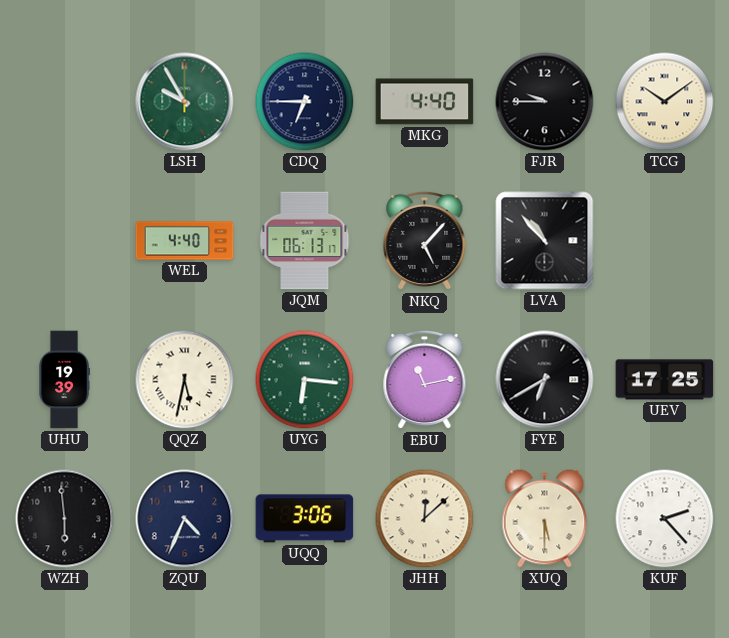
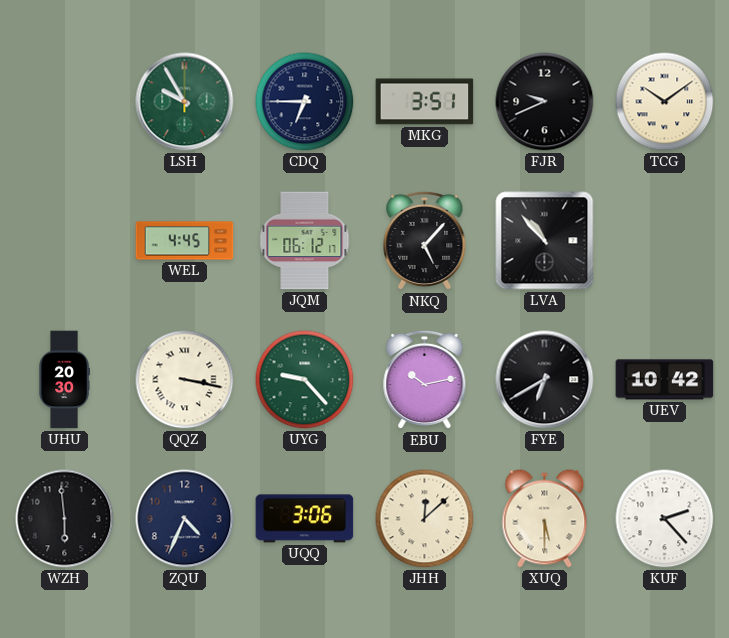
MKG: 4:40 -> 3:51
FJR: 9:45 -> 9:41
WEL: 4:40 -> 4:45
JQM: 06:13 -> 06:12
UHU: 19:39 -> 20:30
QQZ: 5:32 -> 3:17
UYG: 6:16 -> 9:23
EBU: 11:13 -> 10:13
UEV: 17:25 -> 10:42
